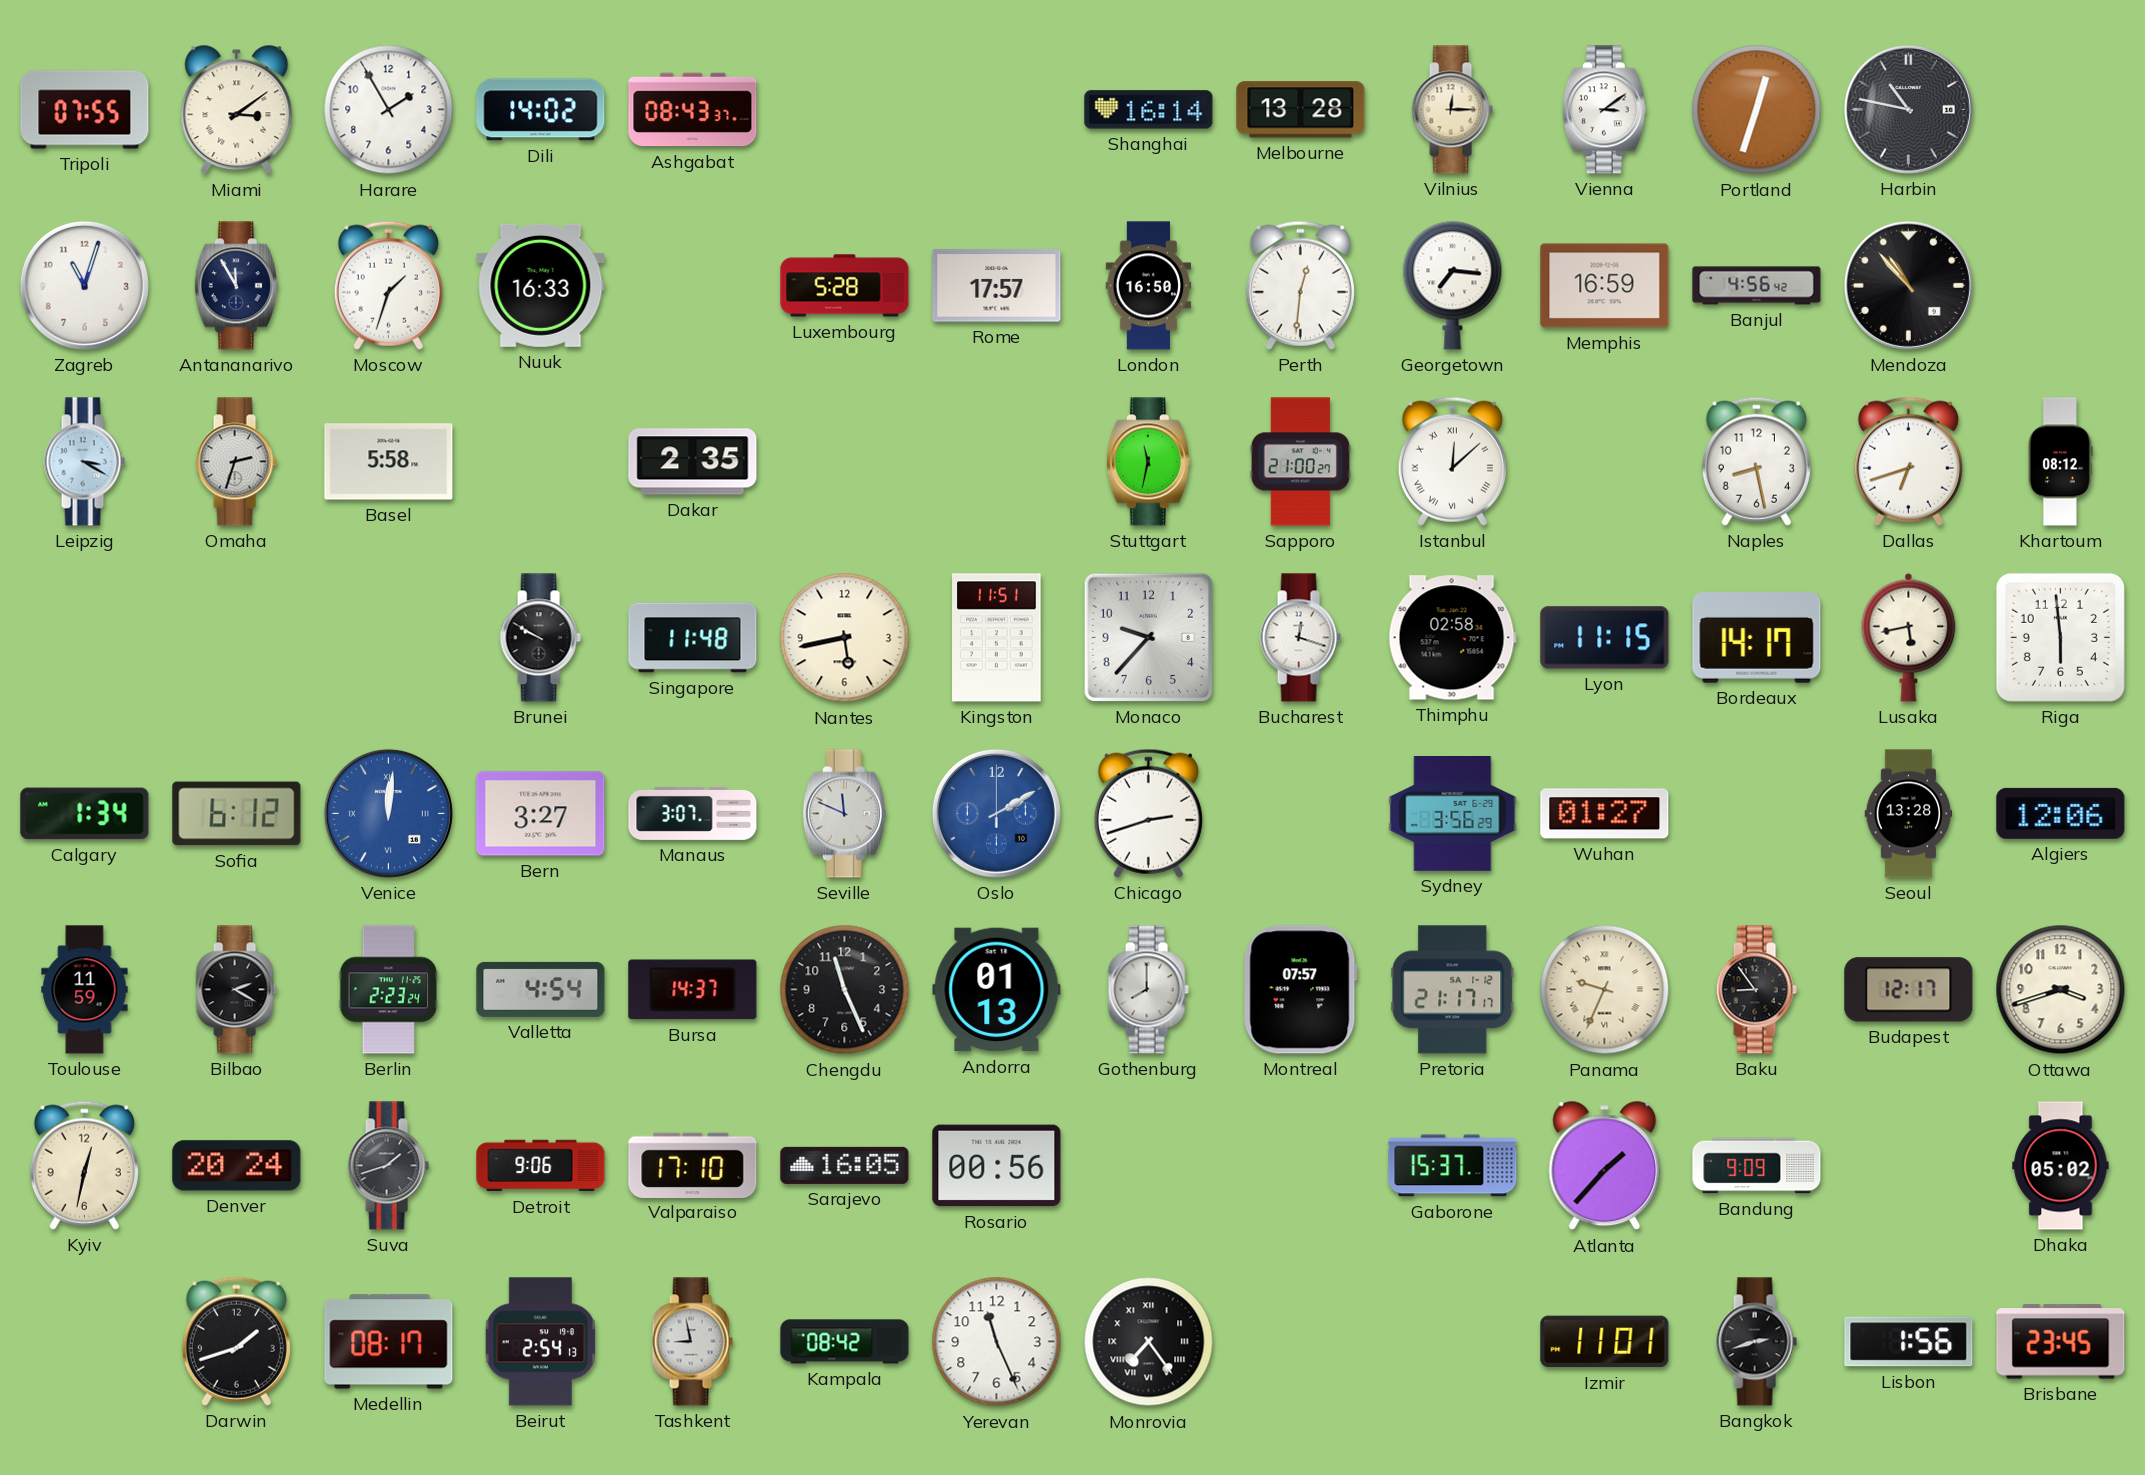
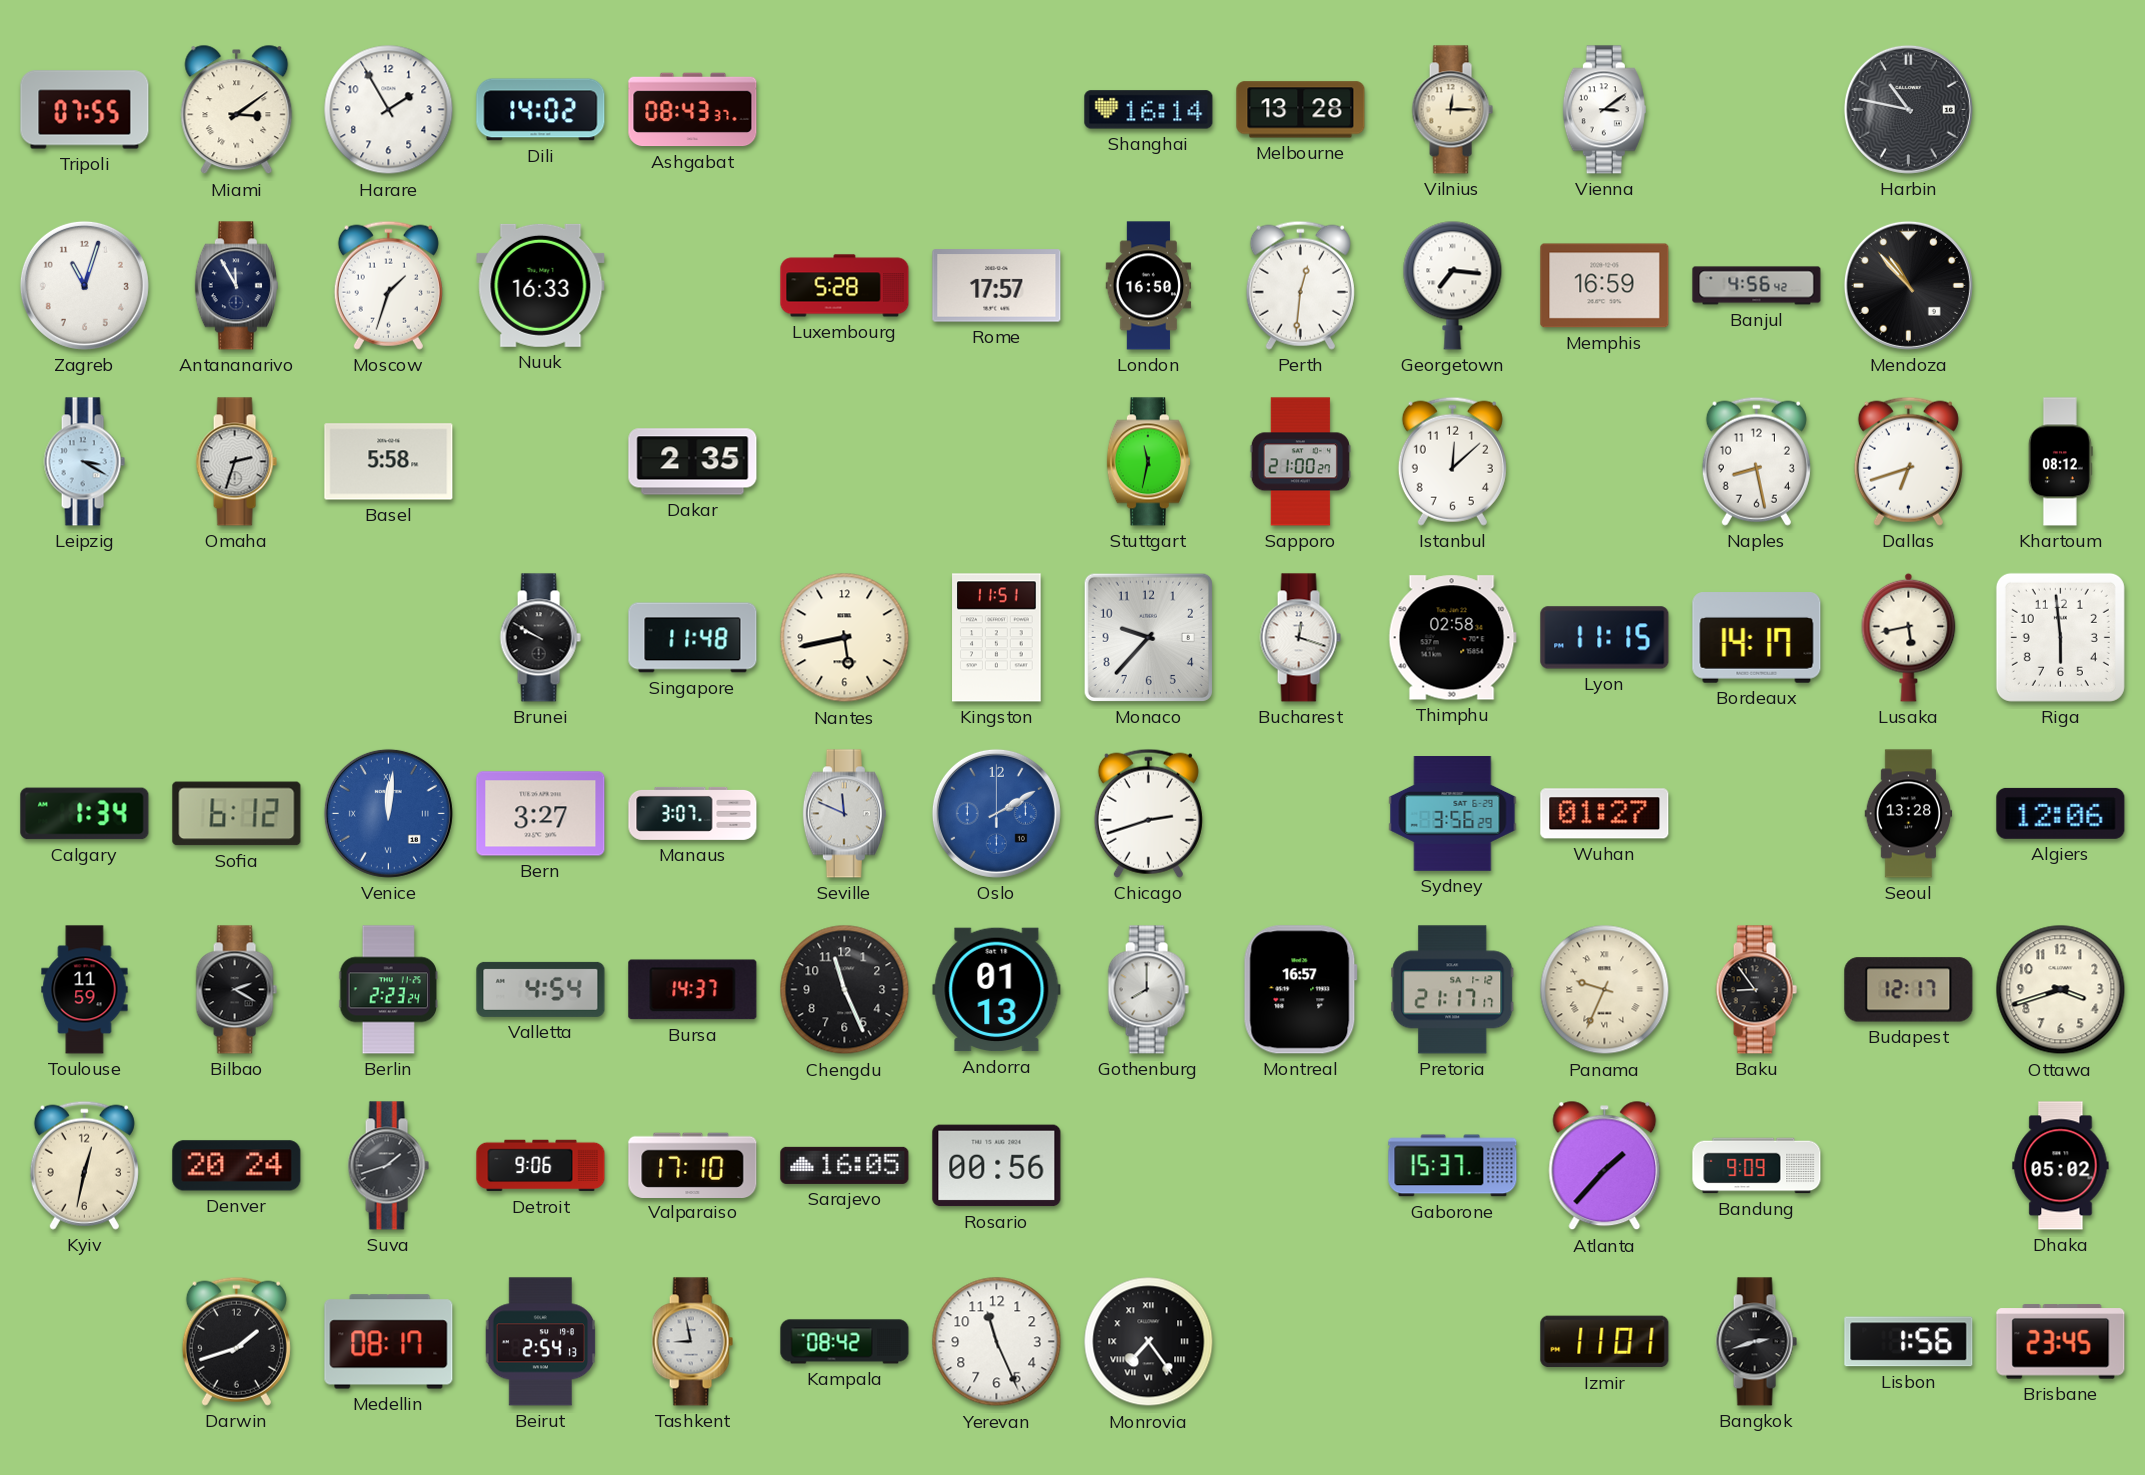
Portland: 12:33 -> none
Istanbul numerals: Roman -> Arabic
Montreal: 07:57 -> 16:57
